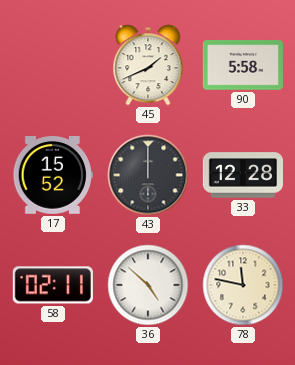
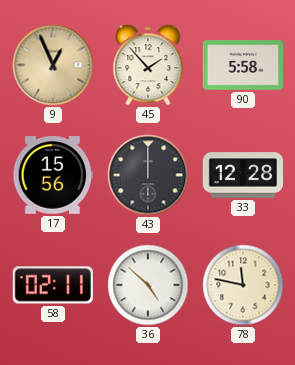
9: none -> 12:56
45: 1:41 -> 1:53
17: 15:52 -> 15:56
